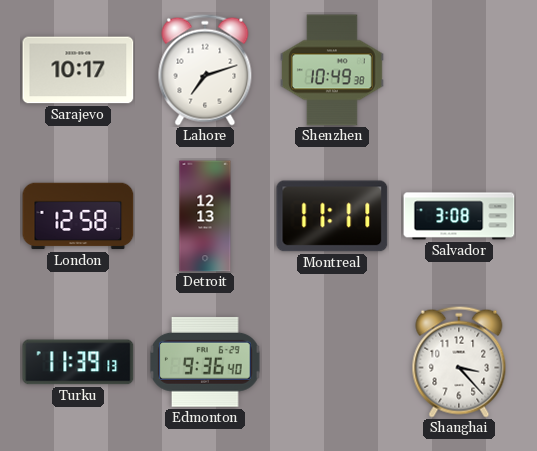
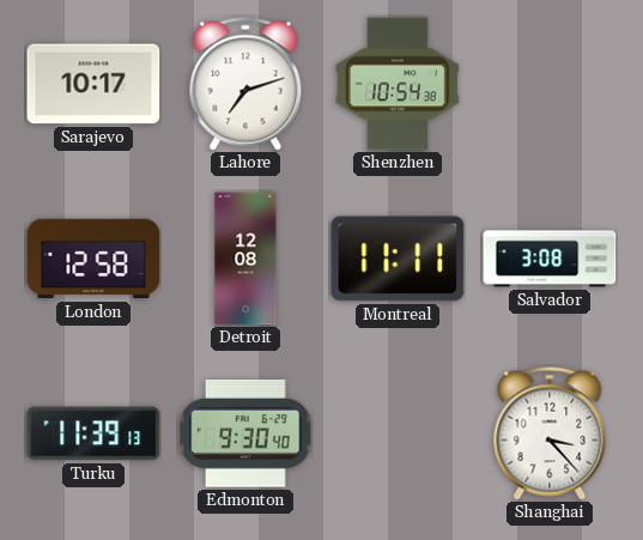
Shenzhen: 10:49 -> 10:54
Detroit: 12:13 -> 12:08
Edmonton: 9:36 -> 9:30
